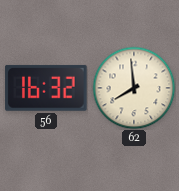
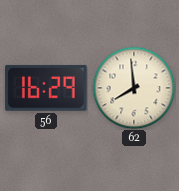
56: 16:32 -> 16:29
